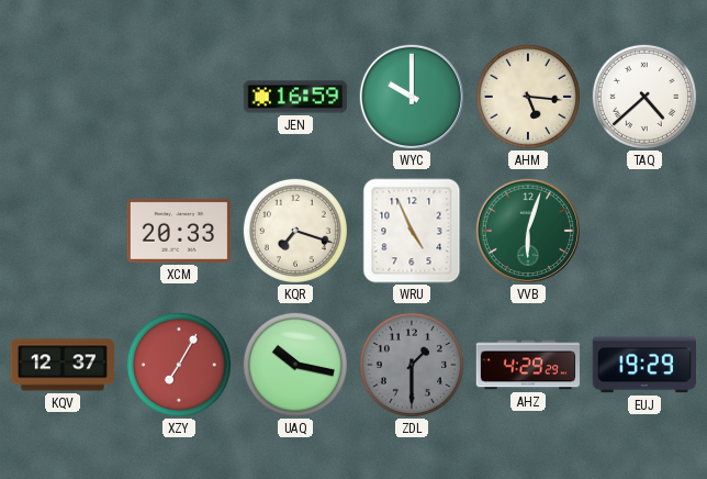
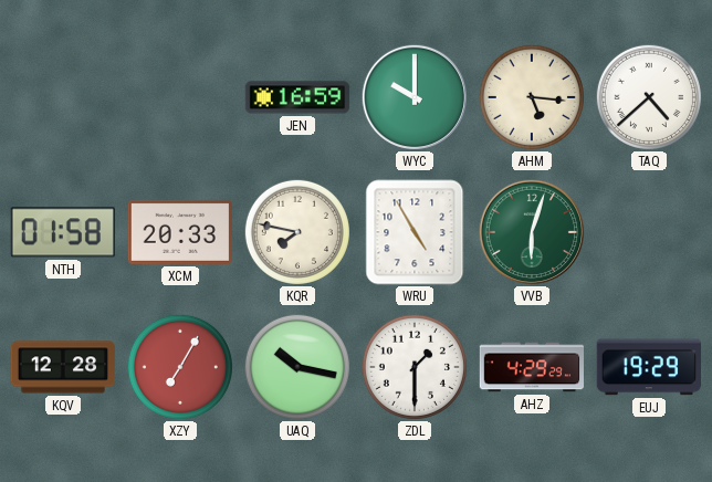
NTH: none -> 01:58
KQR: 7:18 -> 7:47
WRU: 4:56 -> 4:55
KQV: 12:37 -> 12:28
ZDL dial: grey -> white
